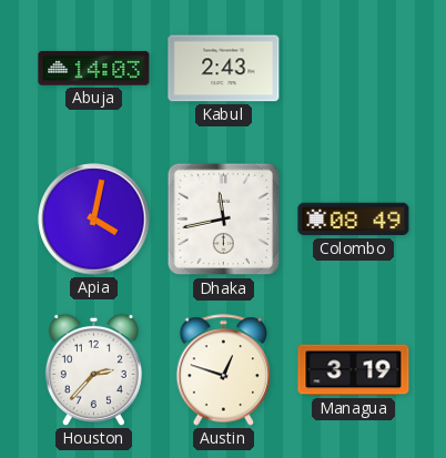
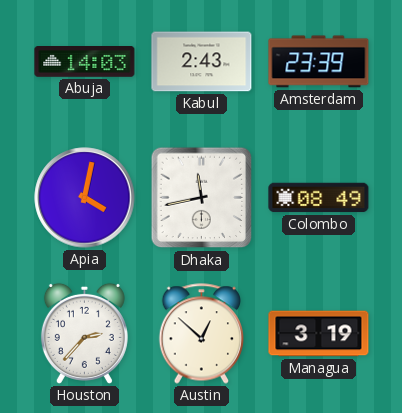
Amsterdam: none -> 23:39
Austin: 12:48 -> 12:52
